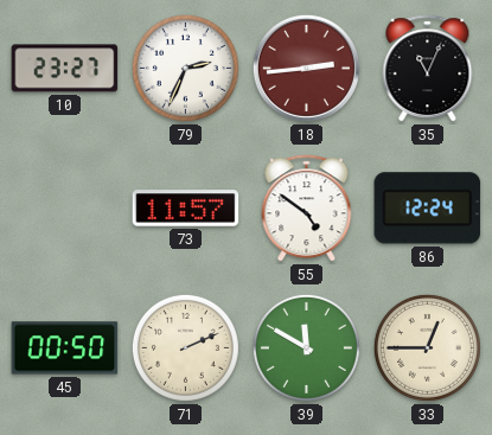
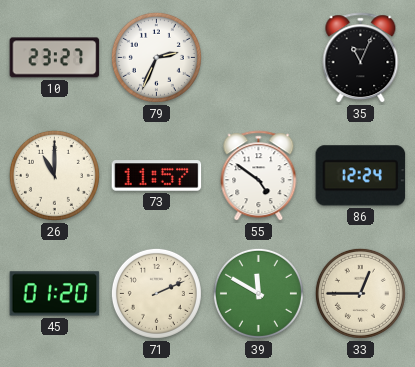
18: 2:44 -> none
26: none -> 11:00
45: 00:50 -> 01:20
